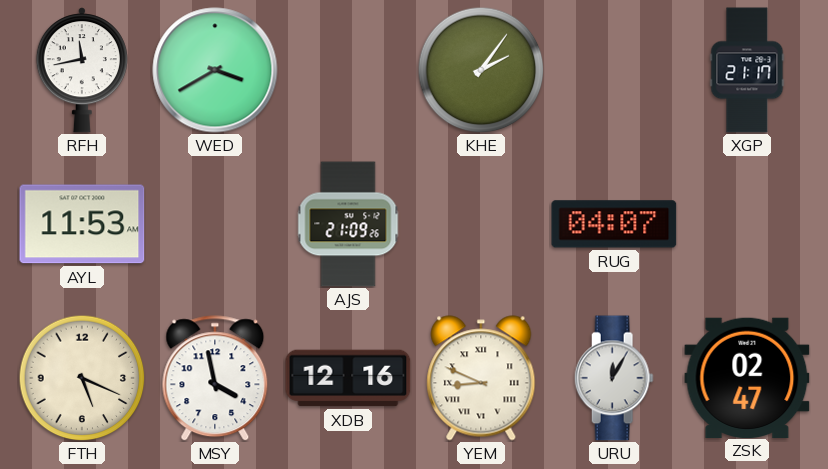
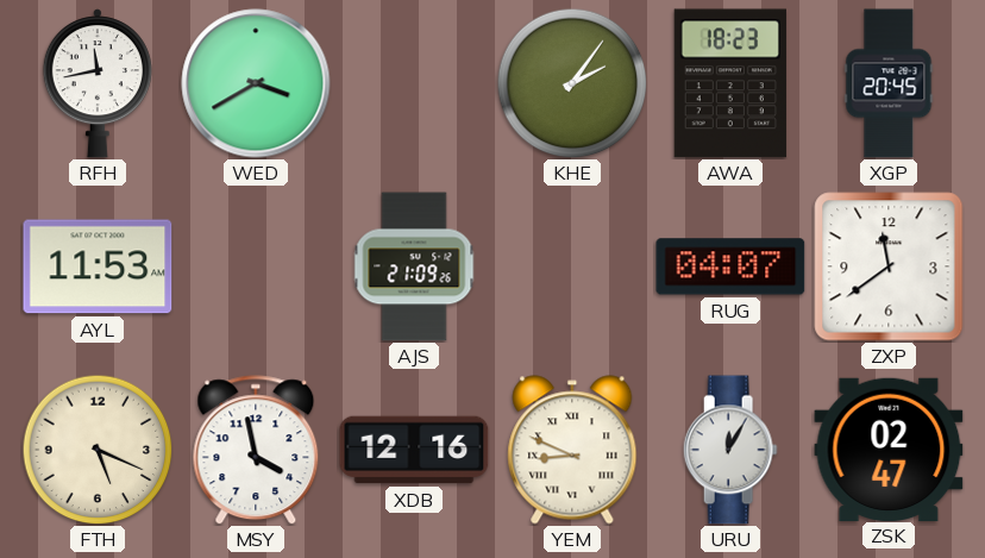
AWA: none -> 18:23
XGP: 21:17 -> 20:45
ZXP: none -> 11:39
